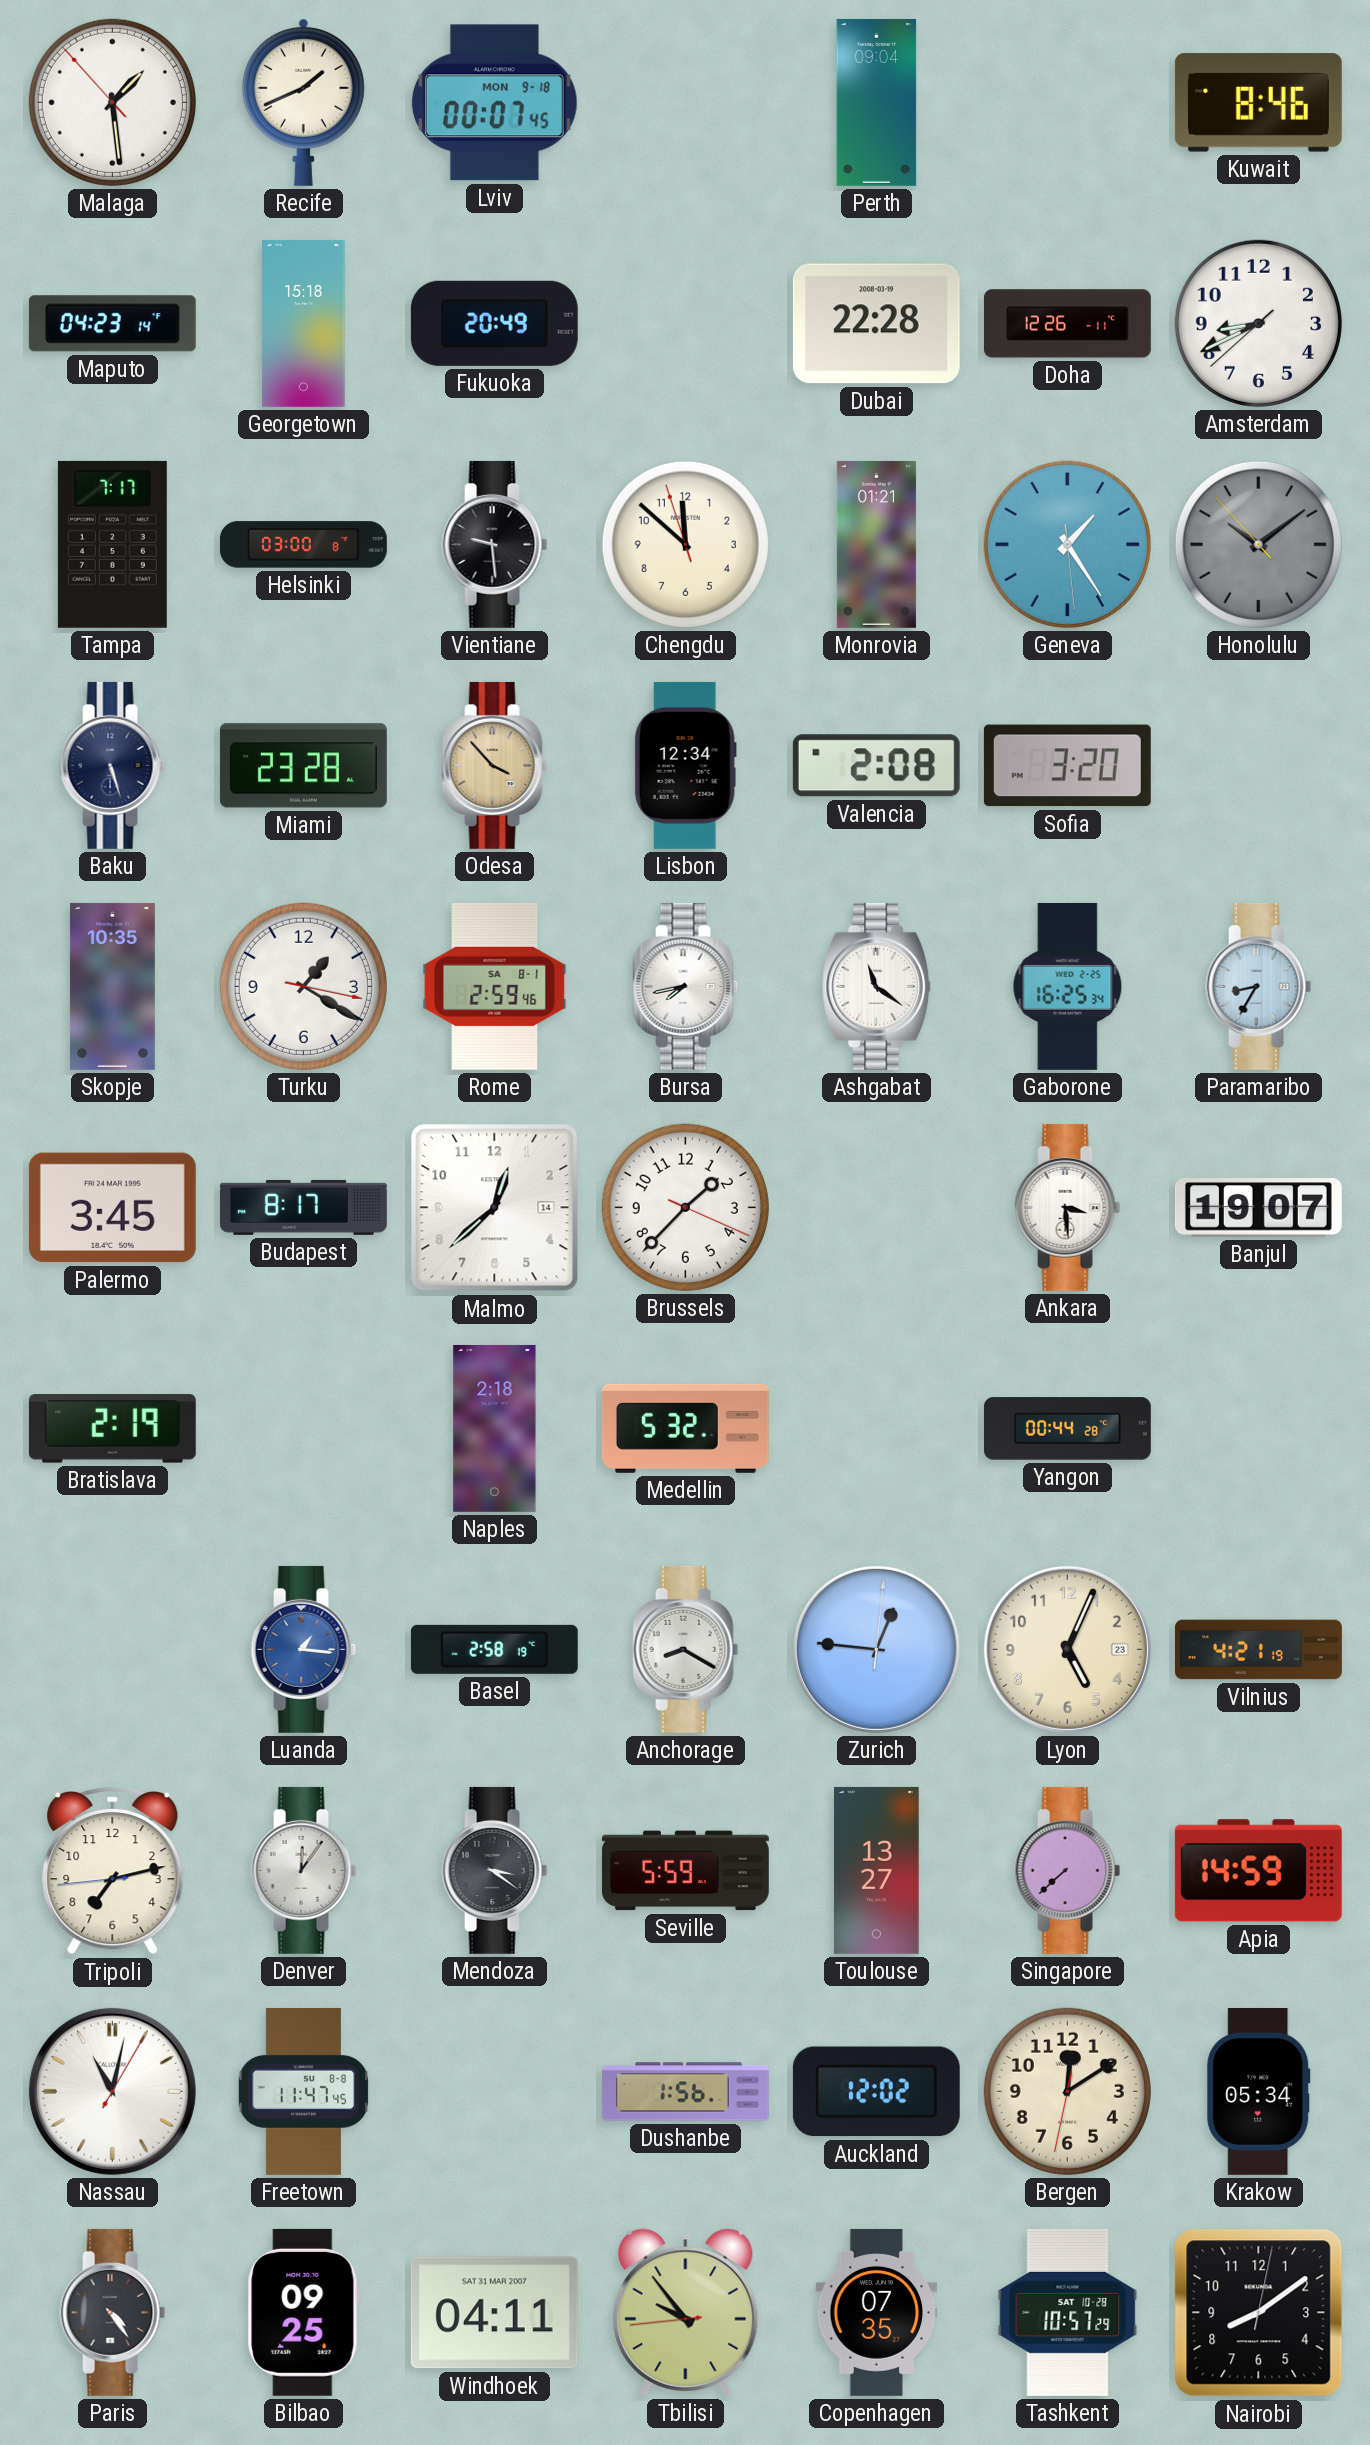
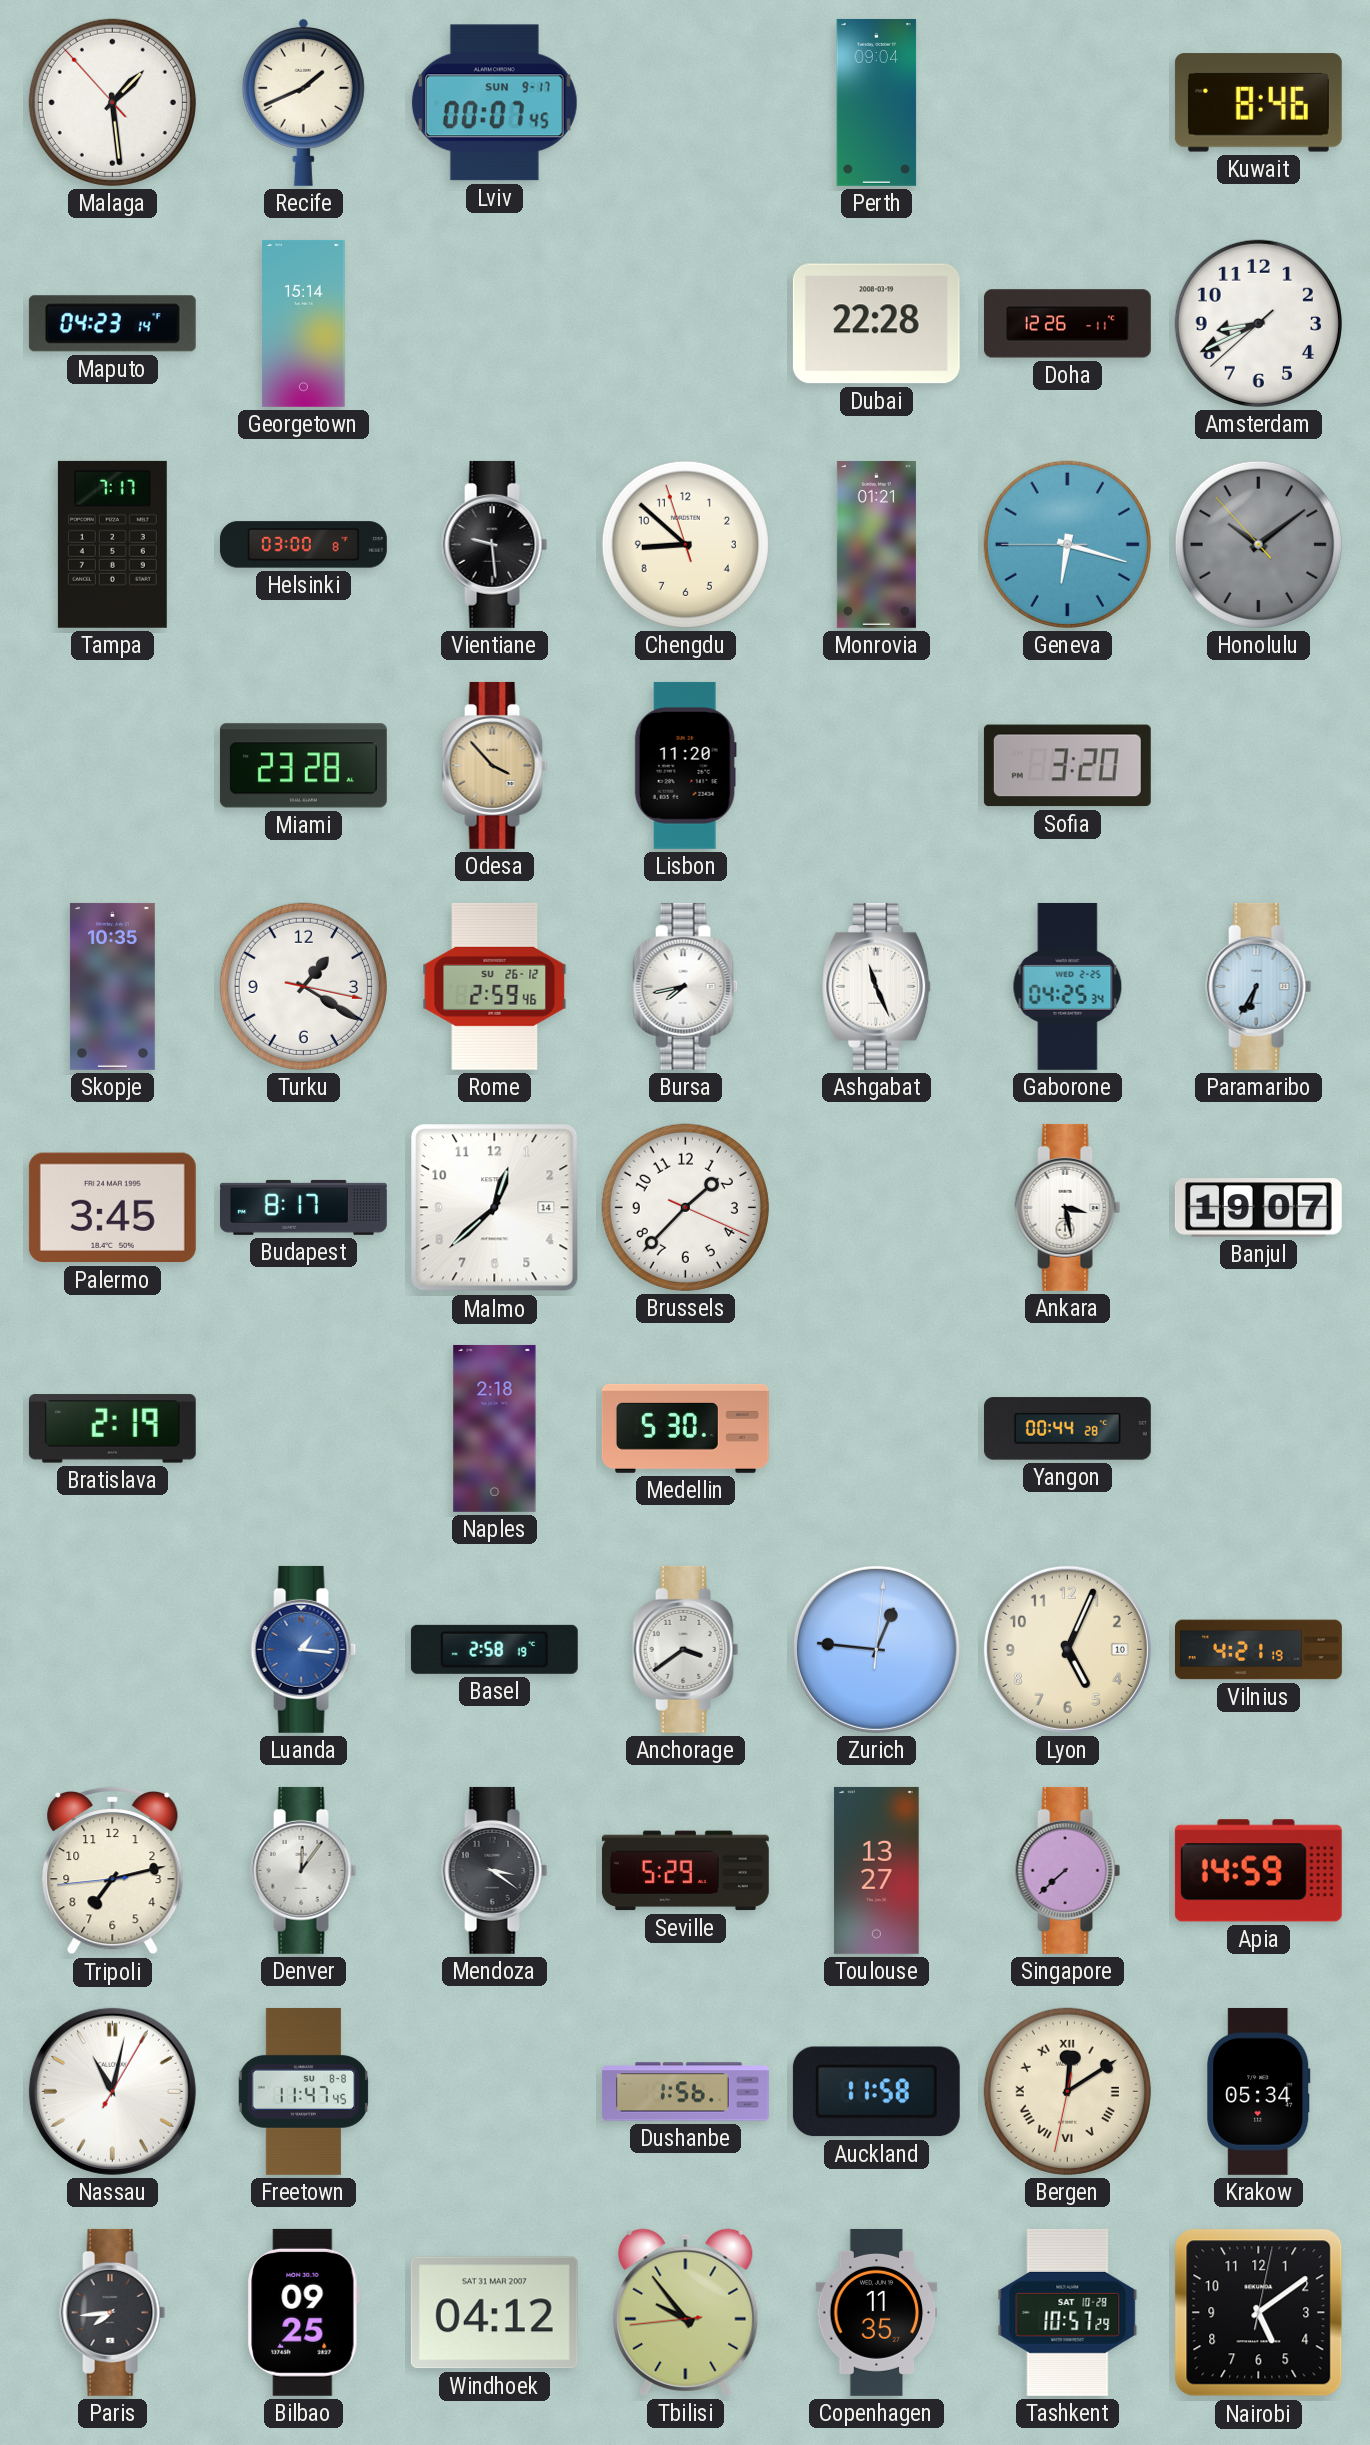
Lviv date: MON 9-18 -> SUN 9-17
Georgetown: 15:18 -> 15:14
Fukuoka: 20:49 -> none
Chengdu: 11:51 -> 8:51
Geneva: 1:24 -> 6:17
Baku: 5:27 -> none
Lisbon: 12:34 -> 11:20
Valencia: 2:08 -> none
Rome date: SA 8-1 -> SU 26-12
Ashgabat: 11:21 -> 11:26
Gaborone: 16:25 -> 04:25
Paramaribo: 8:35 -> 6:35
Ankara: 3:29 -> 3:28
Medellin: 5:32 -> 5:30
Anchorage: 8:20 -> 3:39
Lyon date: 23 -> 10
Seville: 5:59 -> 5:29
Auckland: 12:02 -> 11:58
Bergen numerals: Arabic -> Roman
Paris: 4:24 -> 7:44
Windhoek: 04:11 -> 04:12
Copenhagen: 07:35 -> 11:35
Nairobi: 8:09 -> 5:09
